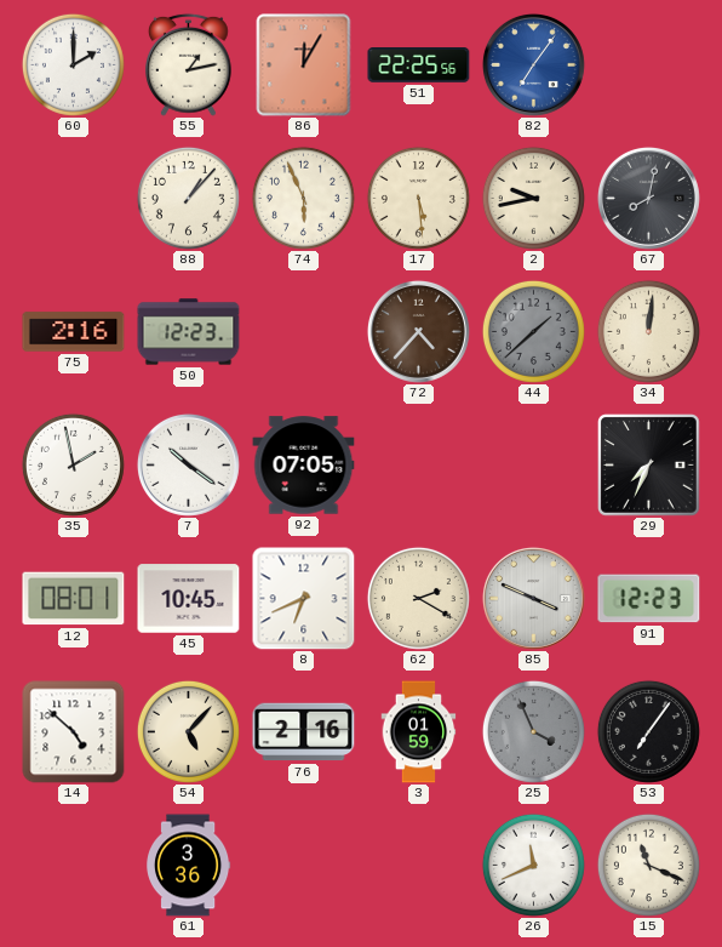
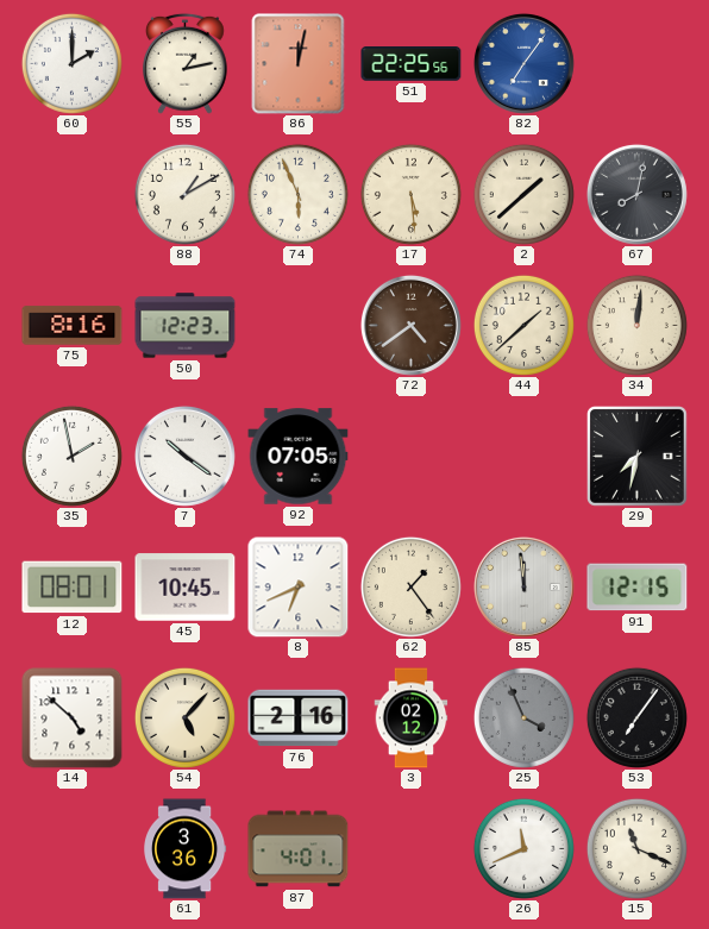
86: 12:05 -> 12:02
88: 1:07 -> 1:10
2: 9:43 -> 1:38
75: 2:16 -> 8:16
72: 4:37 -> 4:39
44 dial: grey -> cream
29: 7:34 -> 7:32
62: 2:20 -> 1:24
85: 3:49 -> 11:59
91: 12:23 -> 12:15
3: 01:59 -> 02:12
87: none -> 4:01
